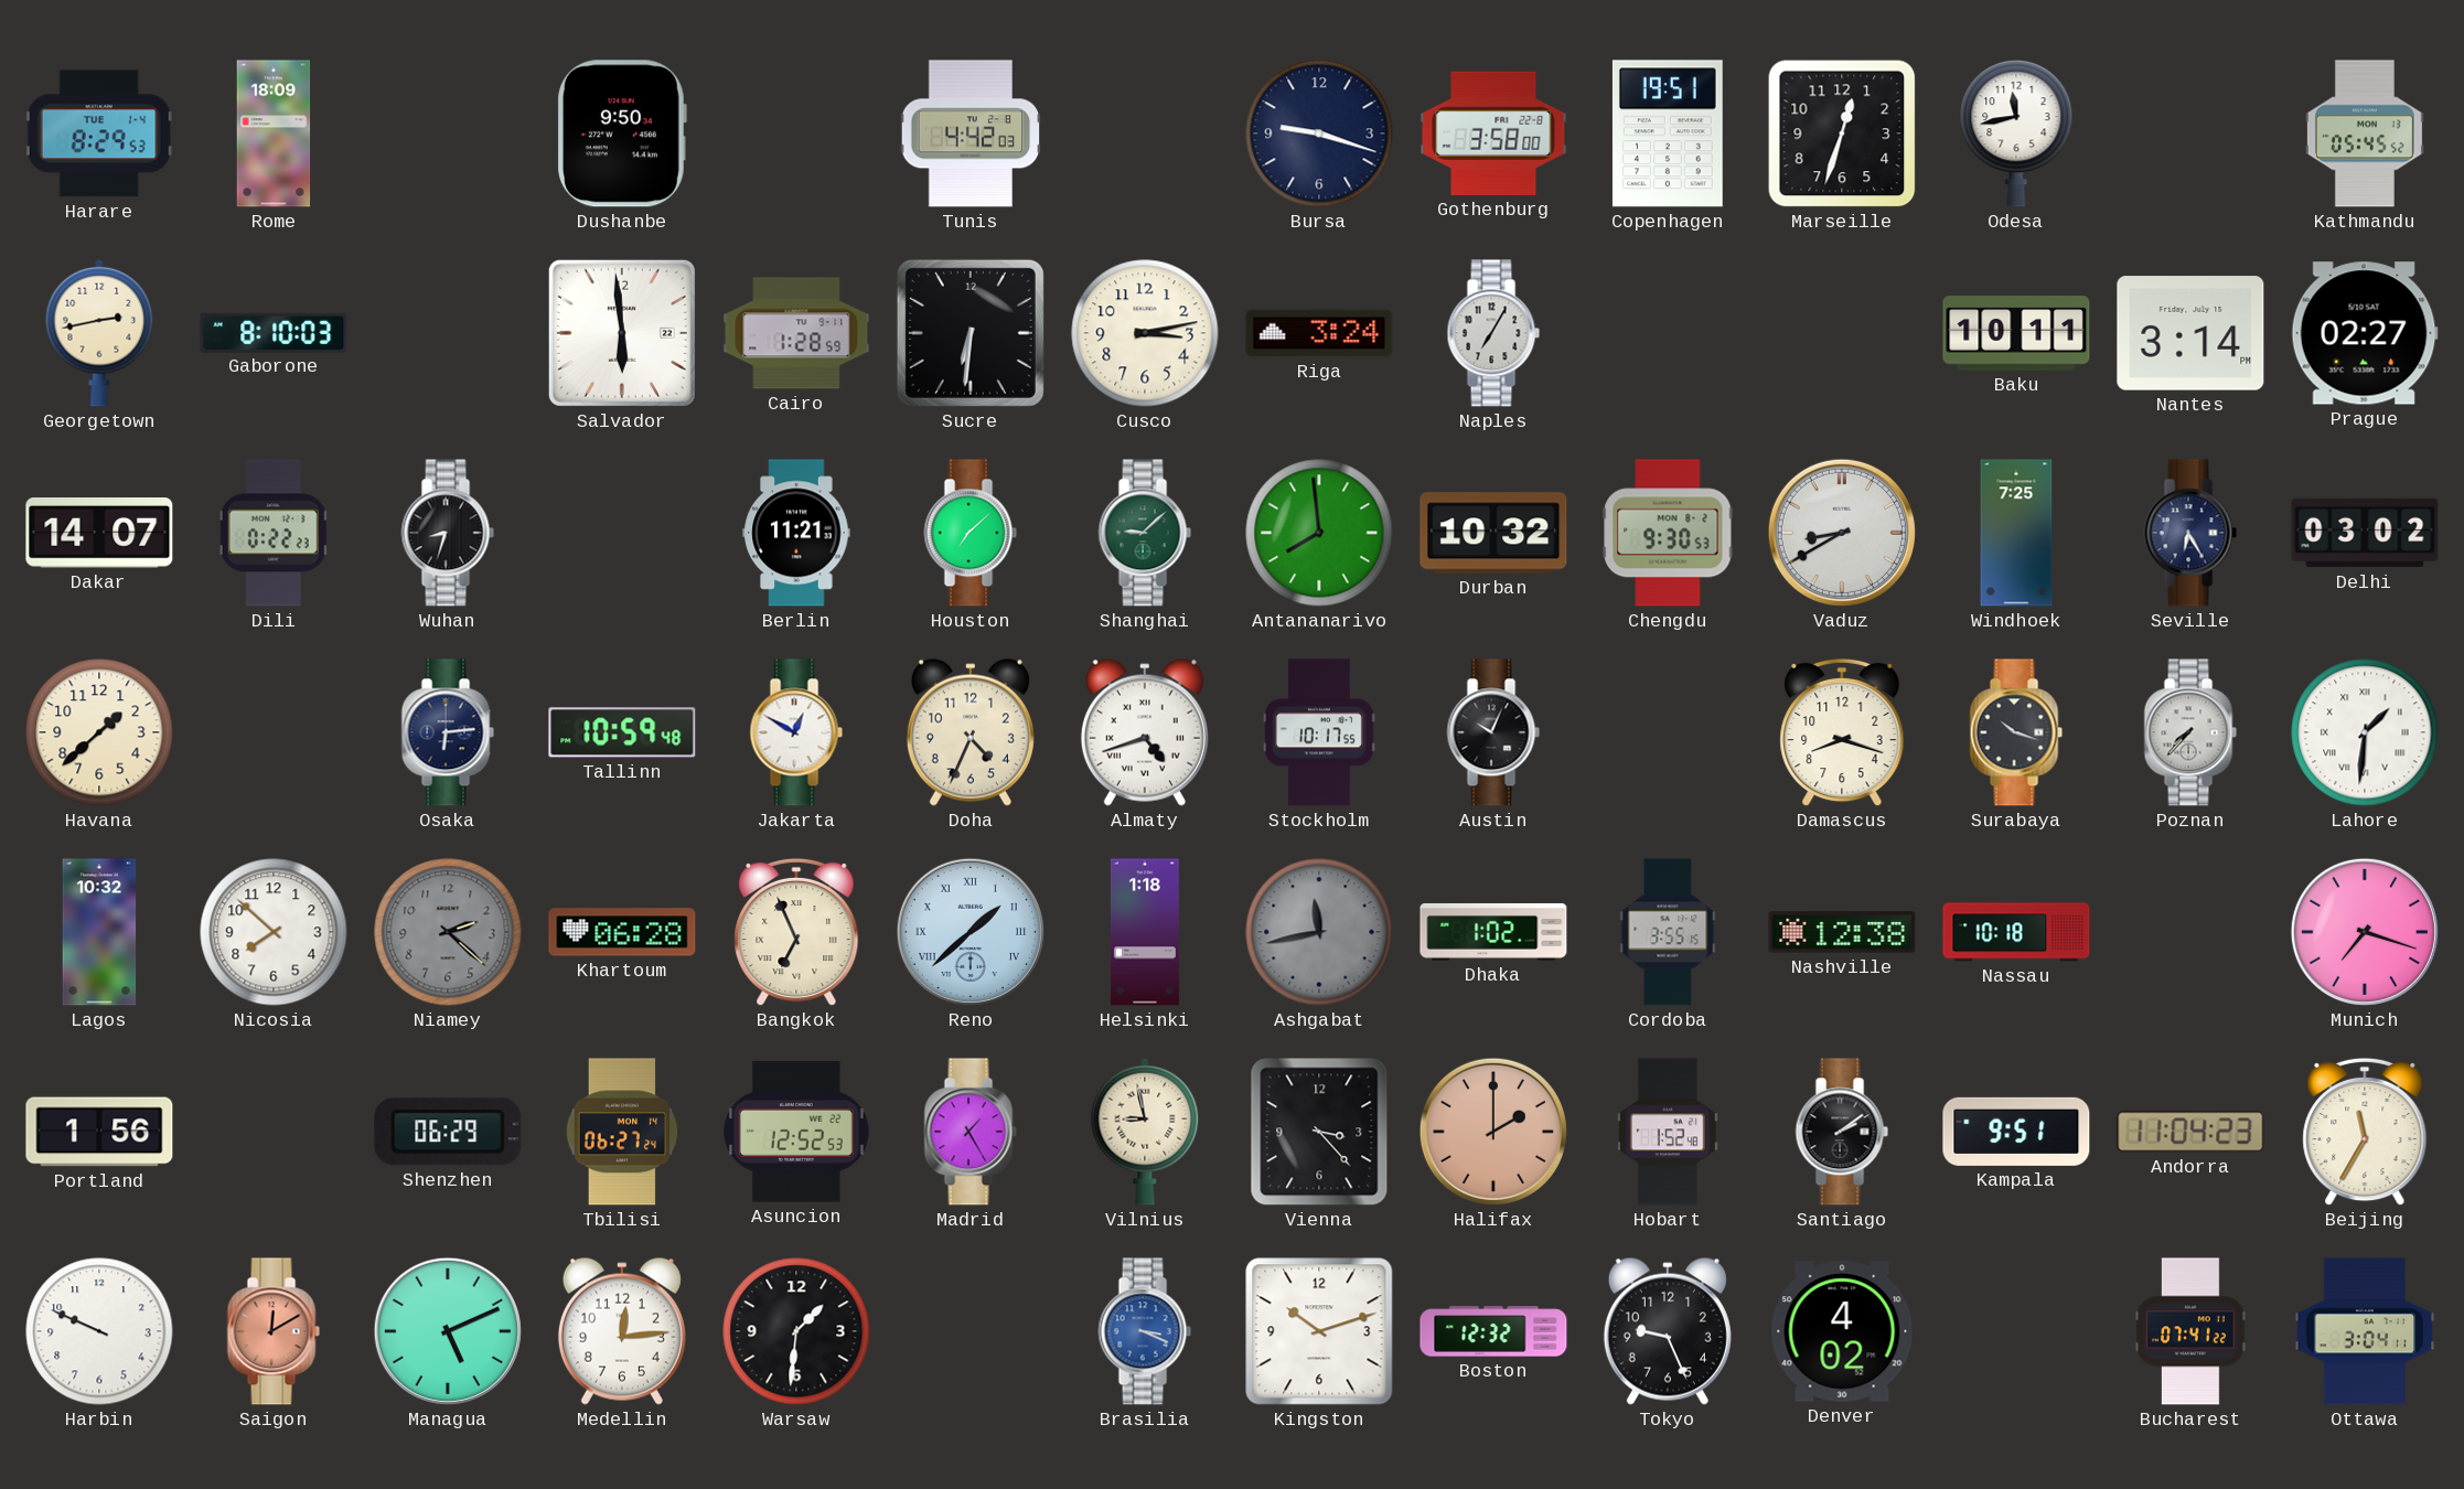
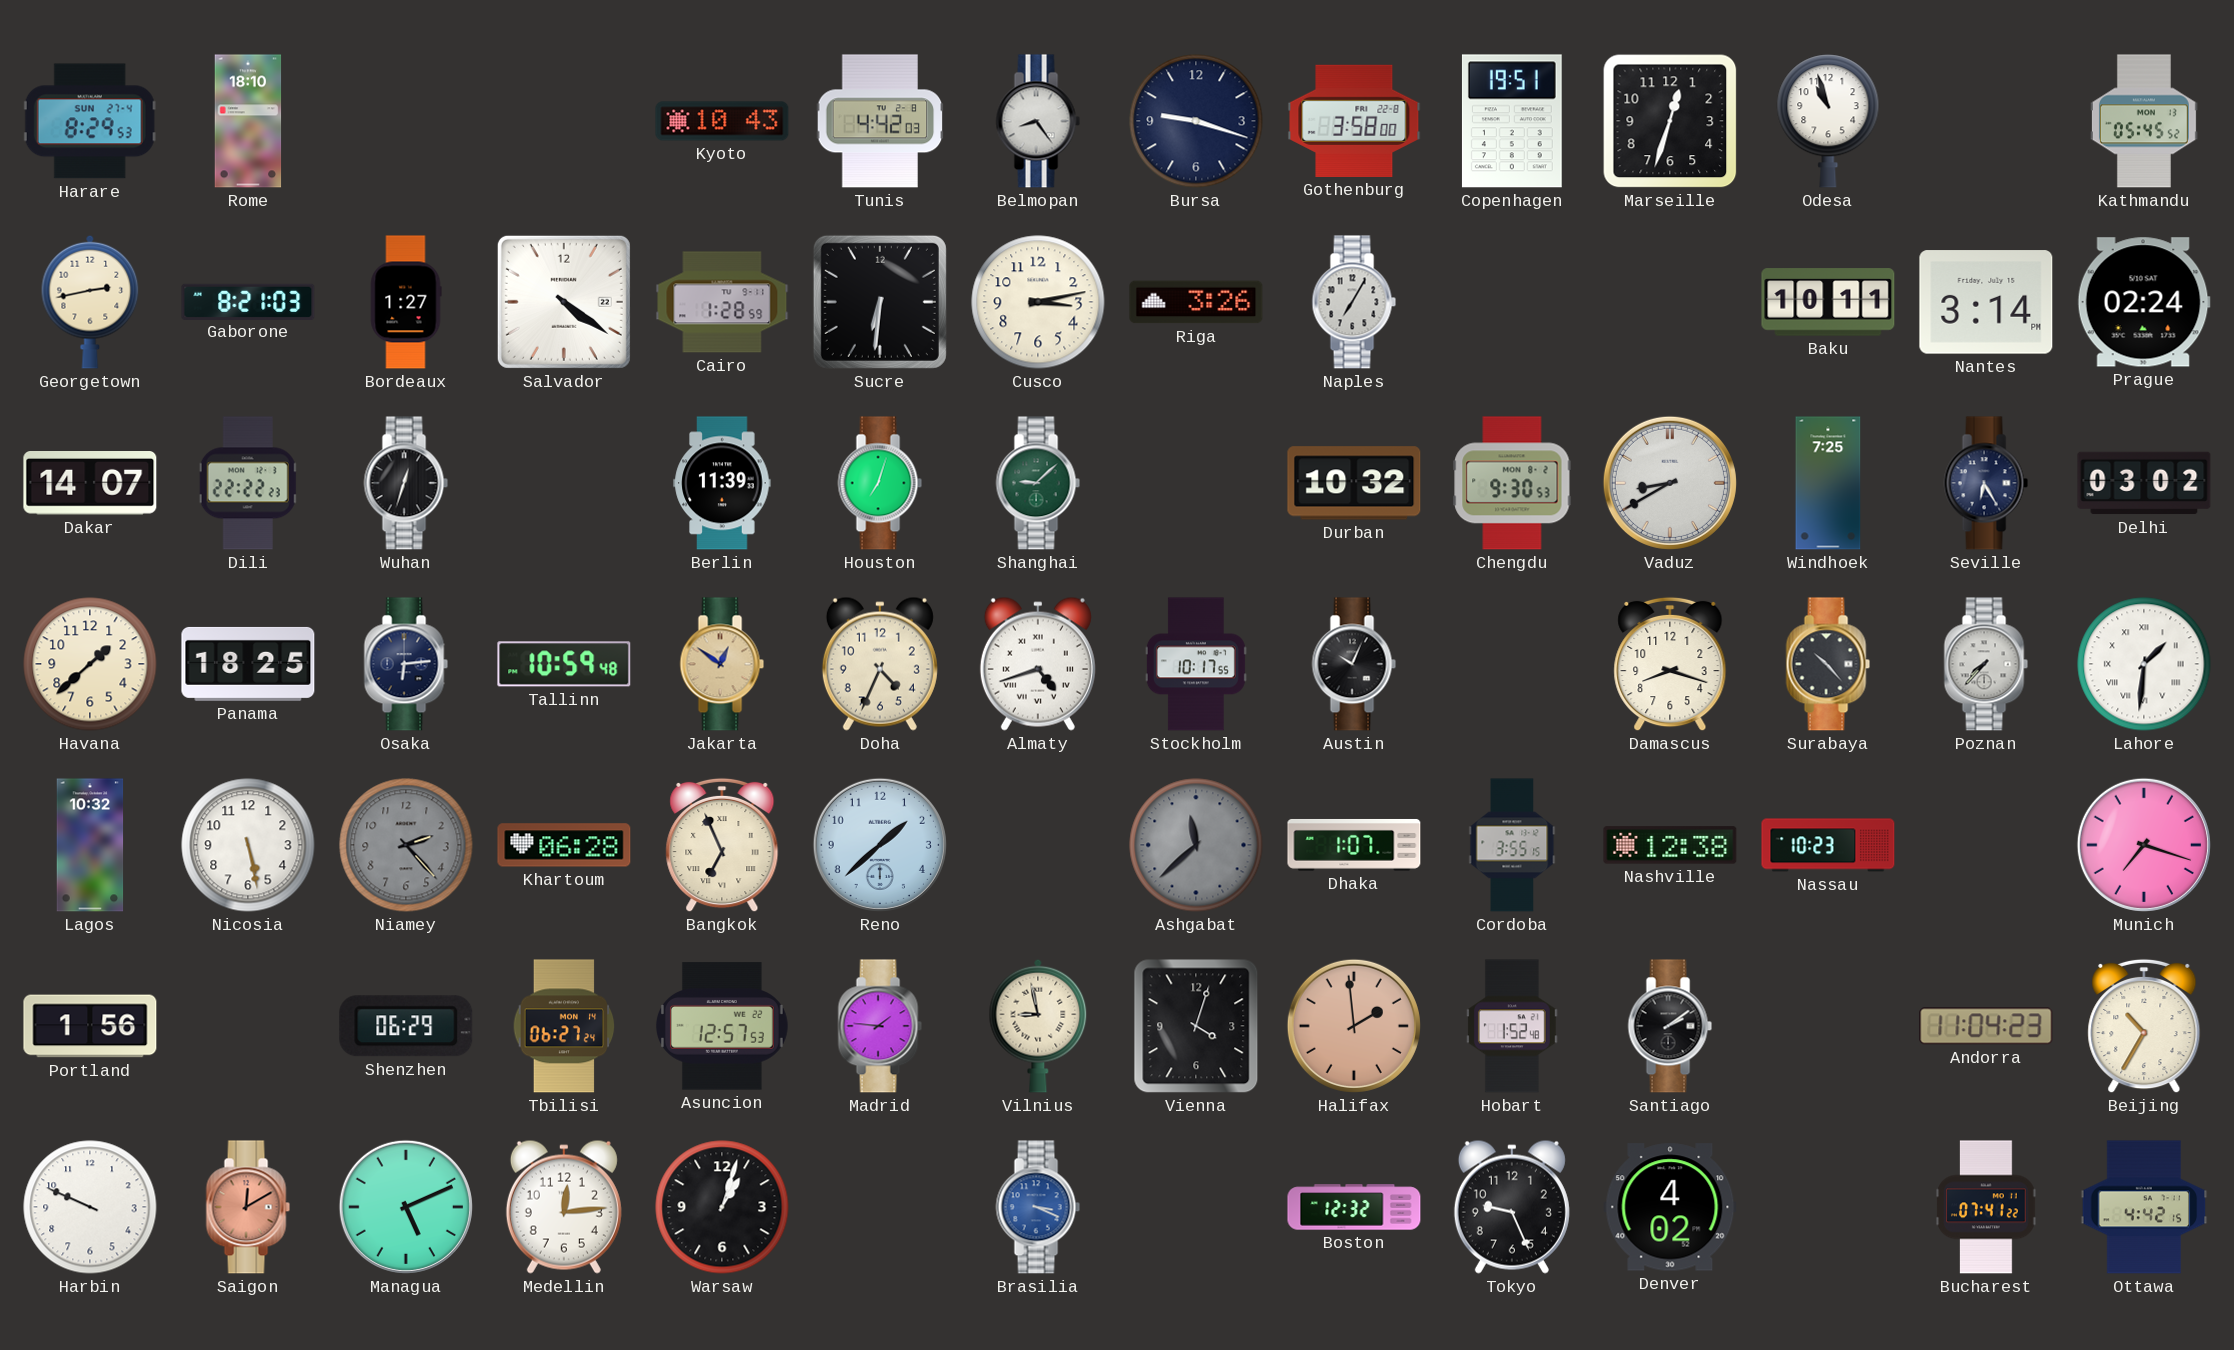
Harare date: TUE 1-4 -> SUN 27-4
Rome: 18:09 -> 18:10
Dushanbe: 9:50 -> none
Kyoto: none -> 10:43
Belmopan: none -> 8:24
Odesa: 11:43 -> 10:57
Gaborone: 8:10 -> 8:21
Bordeaux: none -> 1:27
Salvador: 5:59 -> 4:21
Riga: 3:24 -> 3:26
Prague: 02:27 -> 02:24
Dili: 0:22 -> 22:22
Wuhan: 8:33 -> 12:33
Berlin: 11:21 -> 11:39
Houston: 7:08 -> 7:03
Antananarivo: 7:59 -> none
Panama: none -> 18:25
Jakarta: 12:50 -> 12:51
Jakarta dial: white -> champagne
Surabaya: 10:18 -> 10:23
Nicosia: 7:52 -> 5:28
Niamey: 2:22 -> 2:23
Reno numerals: Roman -> Arabic
Helsinki: 1:18 -> none
Ashgabat: 11:43 -> 11:38
Dhaka: 1:02 -> 1:07
Nassau: 10:18 -> 10:23
Asuncion: 12:52 -> 12:57
Madrid: 1:25 -> 1:46
Vienna: 3:23 -> 4:03
Halifax: 2:00 -> 1:59
Kampala: 9:51 -> none
Beijing: 11:35 -> 10:35
Warsaw: 1:31 -> 1:03
Kingston: 10:12 -> none
Ottawa: 3:04 -> 4:42
